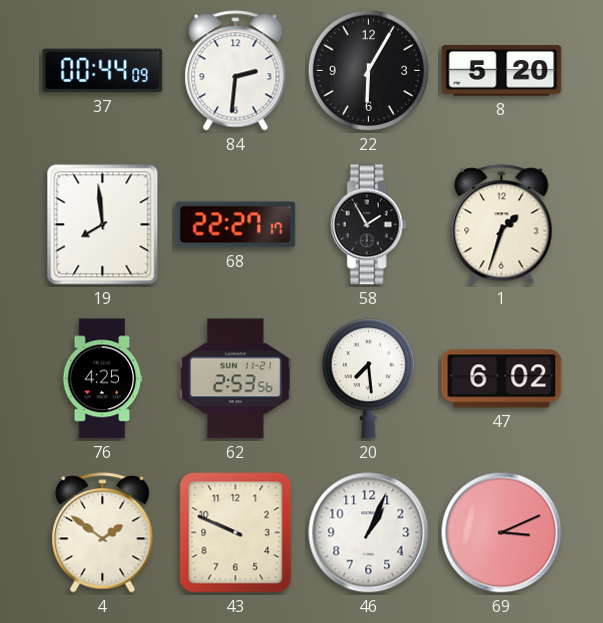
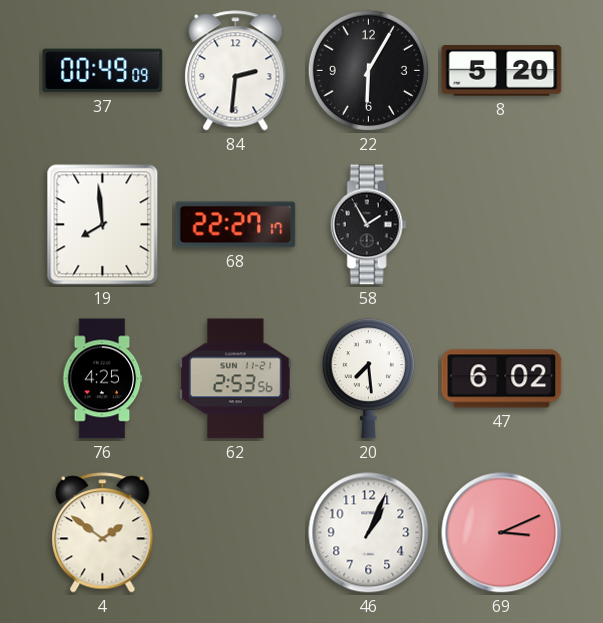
37: 00:44 -> 00:49
1: 1:33 -> none
43: 9:49 -> none
